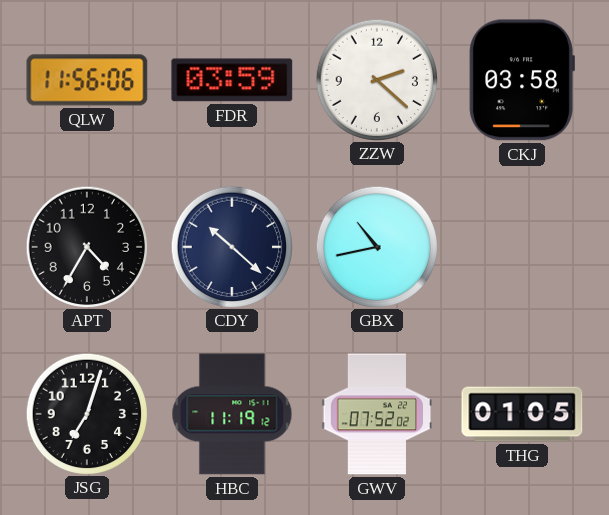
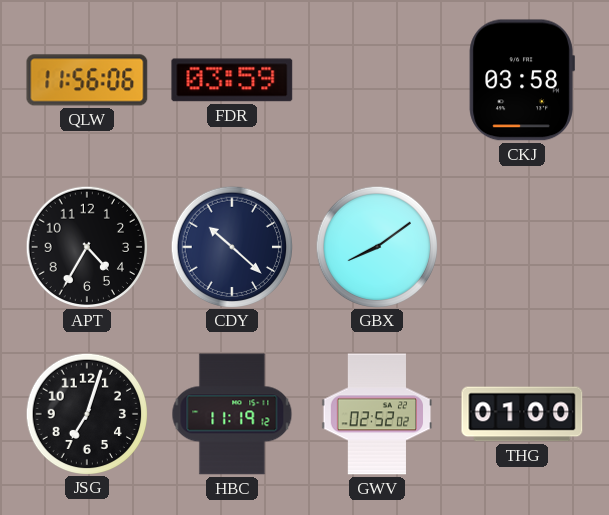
ZZW: 2:22 -> none
GBX: 10:43 -> 8:09
GWV: 07:52 -> 02:52
THG: 01:05 -> 01:00
